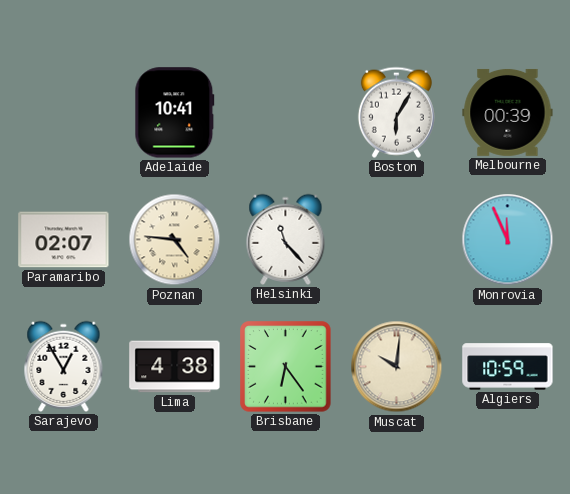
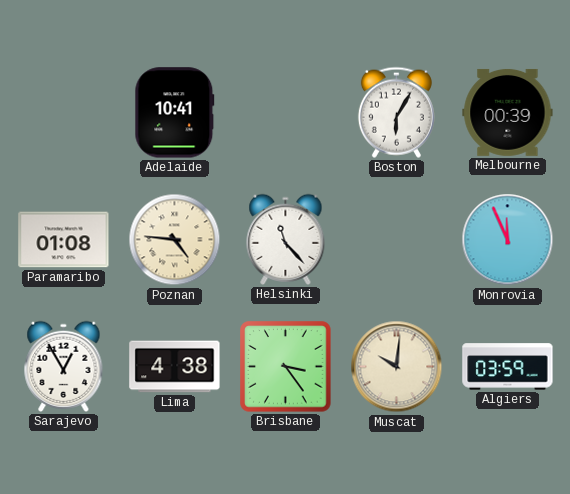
Paramaribo: 02:07 -> 01:08
Brisbane: 6:24 -> 3:24
Algiers: 10:59 -> 03:59
